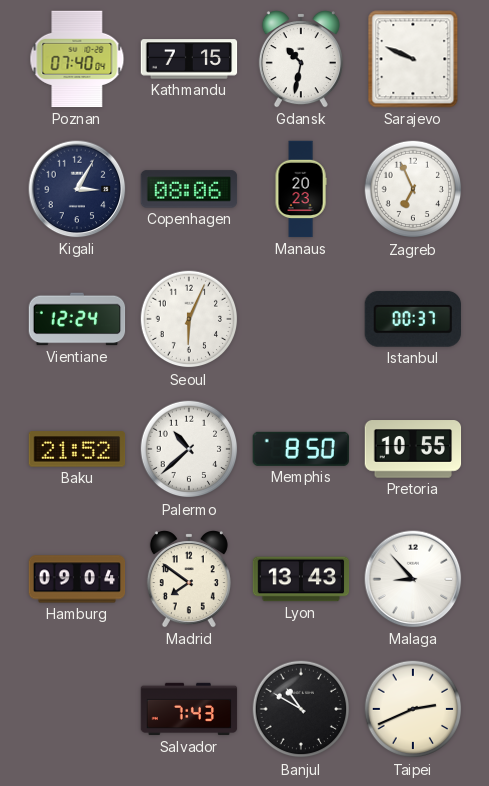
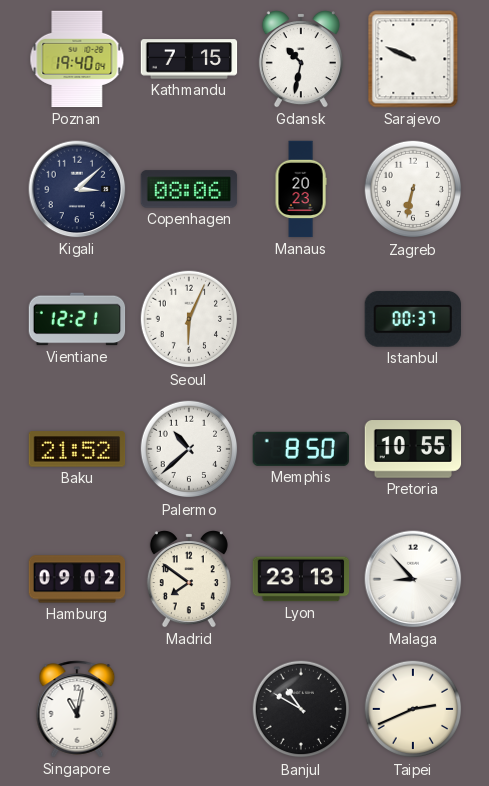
Poznan: 07:40 -> 19:40
Kigali: 3:05 -> 3:08
Zagreb: 6:56 -> 6:32
Vientiane: 12:24 -> 12:21
Hamburg: 09:04 -> 09:02
Lyon: 13:43 -> 23:13
Singapore: none -> 11:02
Salvador: 7:43 -> none
